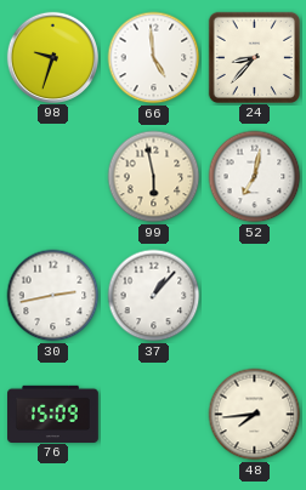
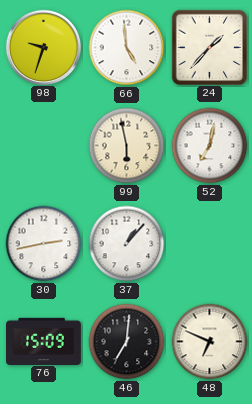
24: 8:37 -> 1:37
46: none -> 7:01
48: 7:44 -> 6:49
